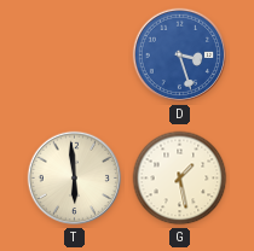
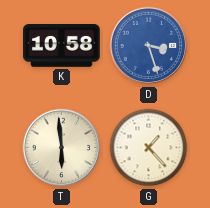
K: none -> 10:58
G: 1:28 -> 1:23
